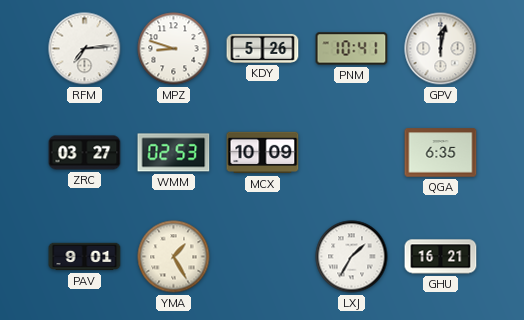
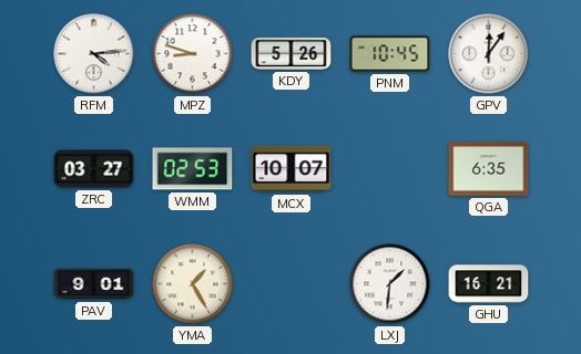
RFM: 7:14 -> 4:14
PNM: 10:41 -> 10:45
GPV: 12:02 -> 12:06
MCX: 10:09 -> 10:07
LXJ: 1:35 -> 1:31
